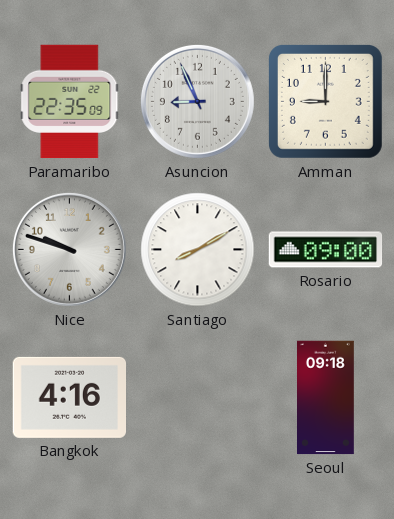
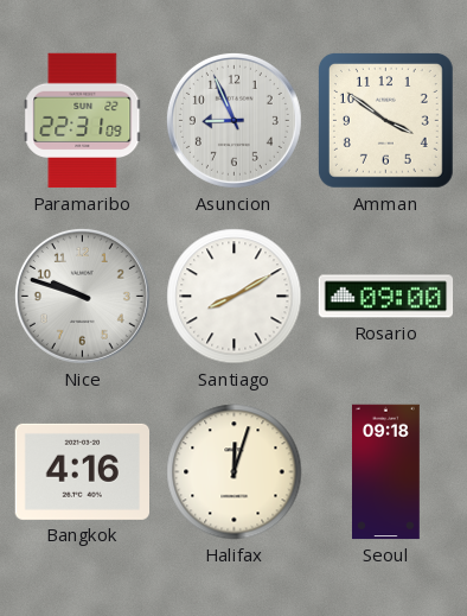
Paramaribo: 22:35 -> 22:31
Amman: 9:00 -> 3:51
Halifax: none -> 12:03
